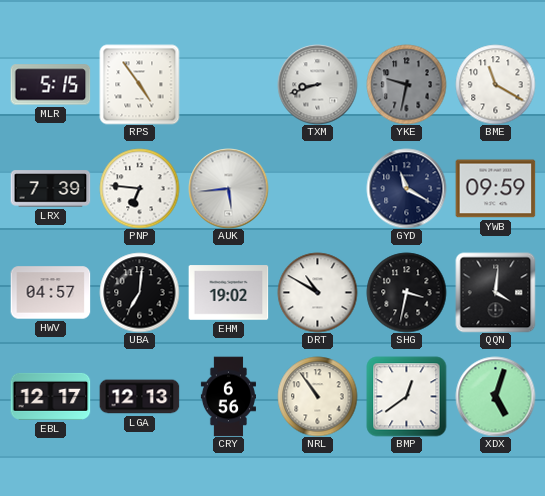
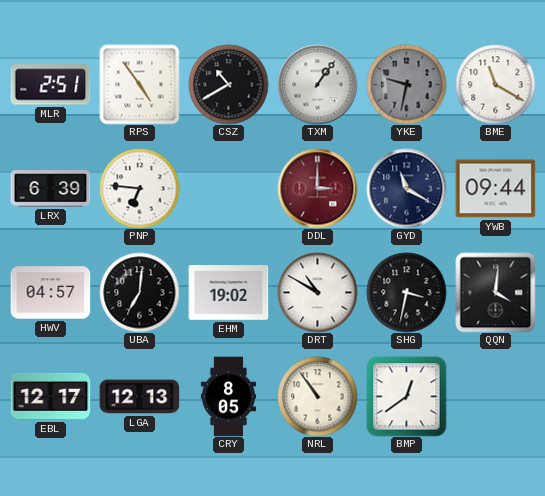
MLR: 5:15 -> 2:51
CSZ: none -> 10:40
TXM: 8:42 -> 1:06
LRX: 7:39 -> 6:39
AUK: 5:44 -> none
DDL: none -> 3:00
YWB: 09:59 -> 09:44
CRY: 6:56 -> 8:05
XDX: 5:03 -> none
